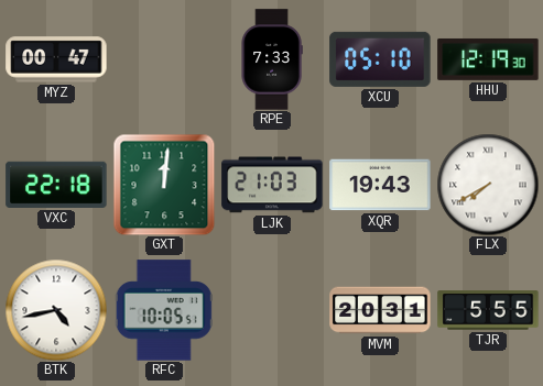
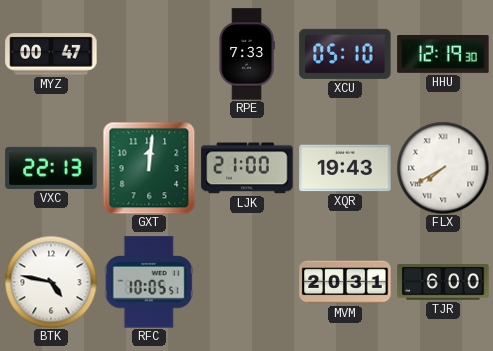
VXC: 22:18 -> 22:13
LJK: 21:03 -> 21:00
BTK: 4:43 -> 4:47
TJR: 5:55 -> 6:00
